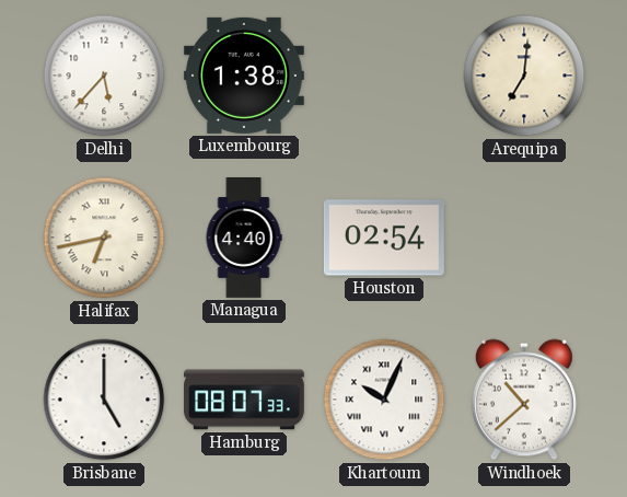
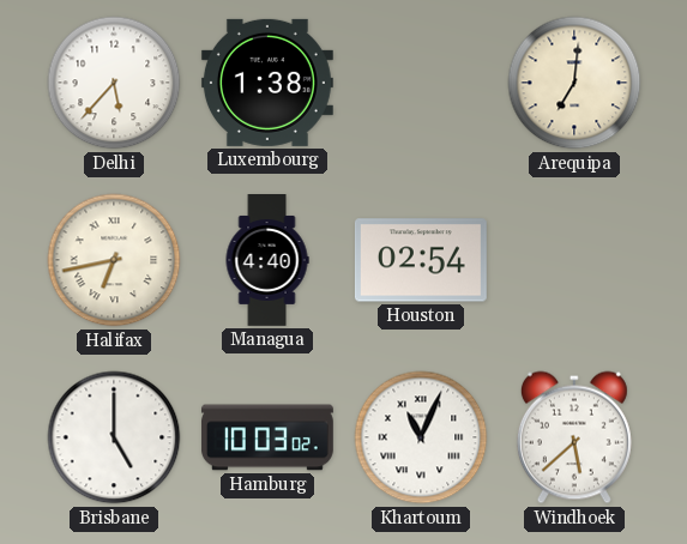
Hamburg: 08:07 -> 10:03
Khartoum: 10:04 -> 11:04
Windhoek: 10:38 -> 5:38
